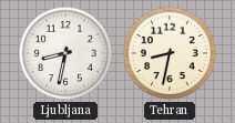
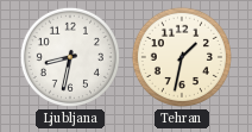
Tehran: 8:32 -> 1:32
